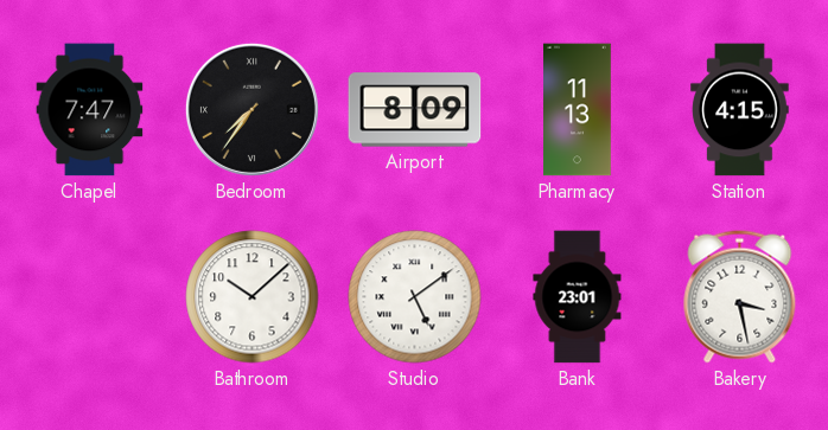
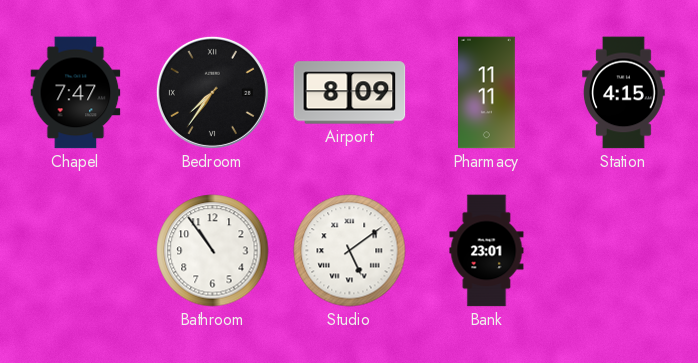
Pharmacy: 11:13 -> 11:11
Bathroom: 10:08 -> 10:54
Bakery: 3:28 -> none
